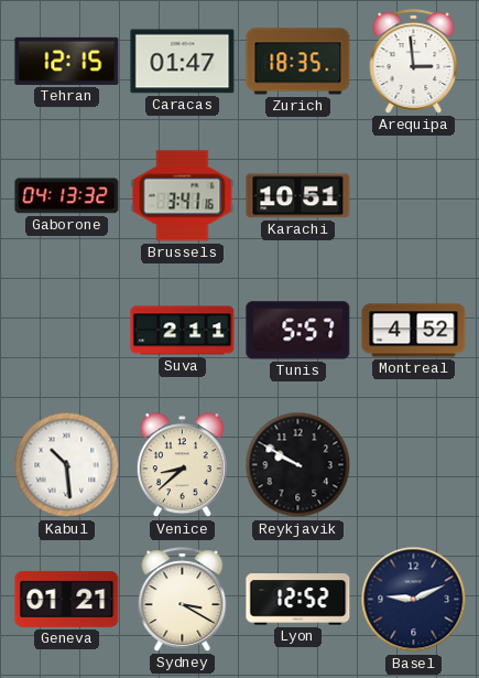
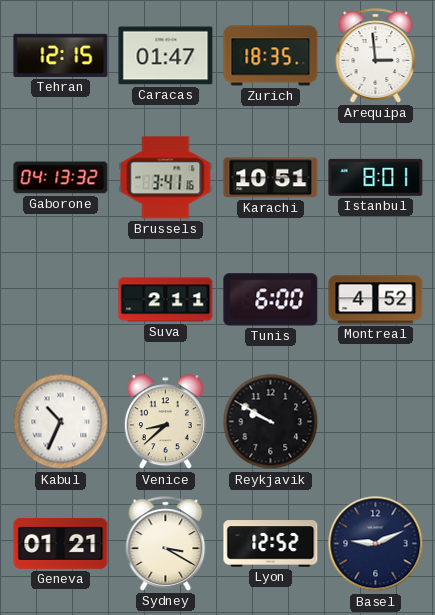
Istanbul: none -> 8:01
Tunis: 5:57 -> 6:00
Kabul: 10:29 -> 10:34
